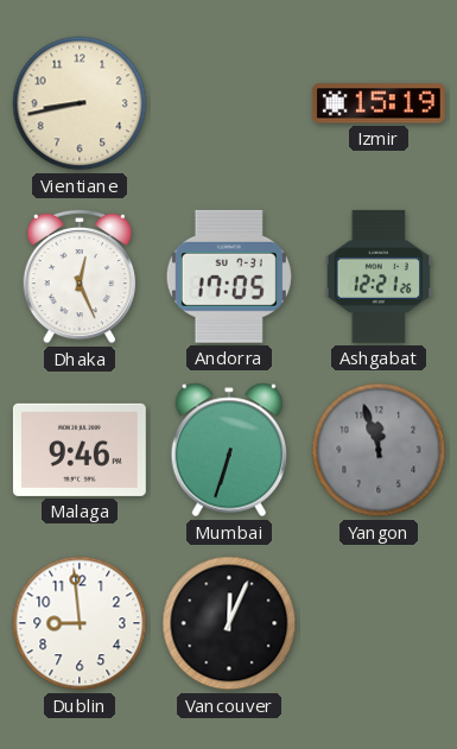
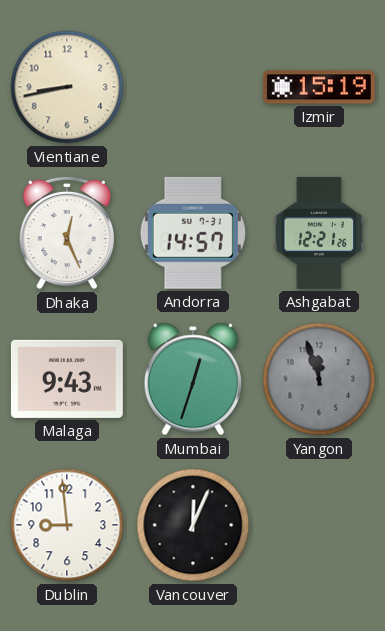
Andorra: 17:05 -> 14:57
Malaga: 9:46 -> 9:43
Mumbai: 6:33 -> 12:33
